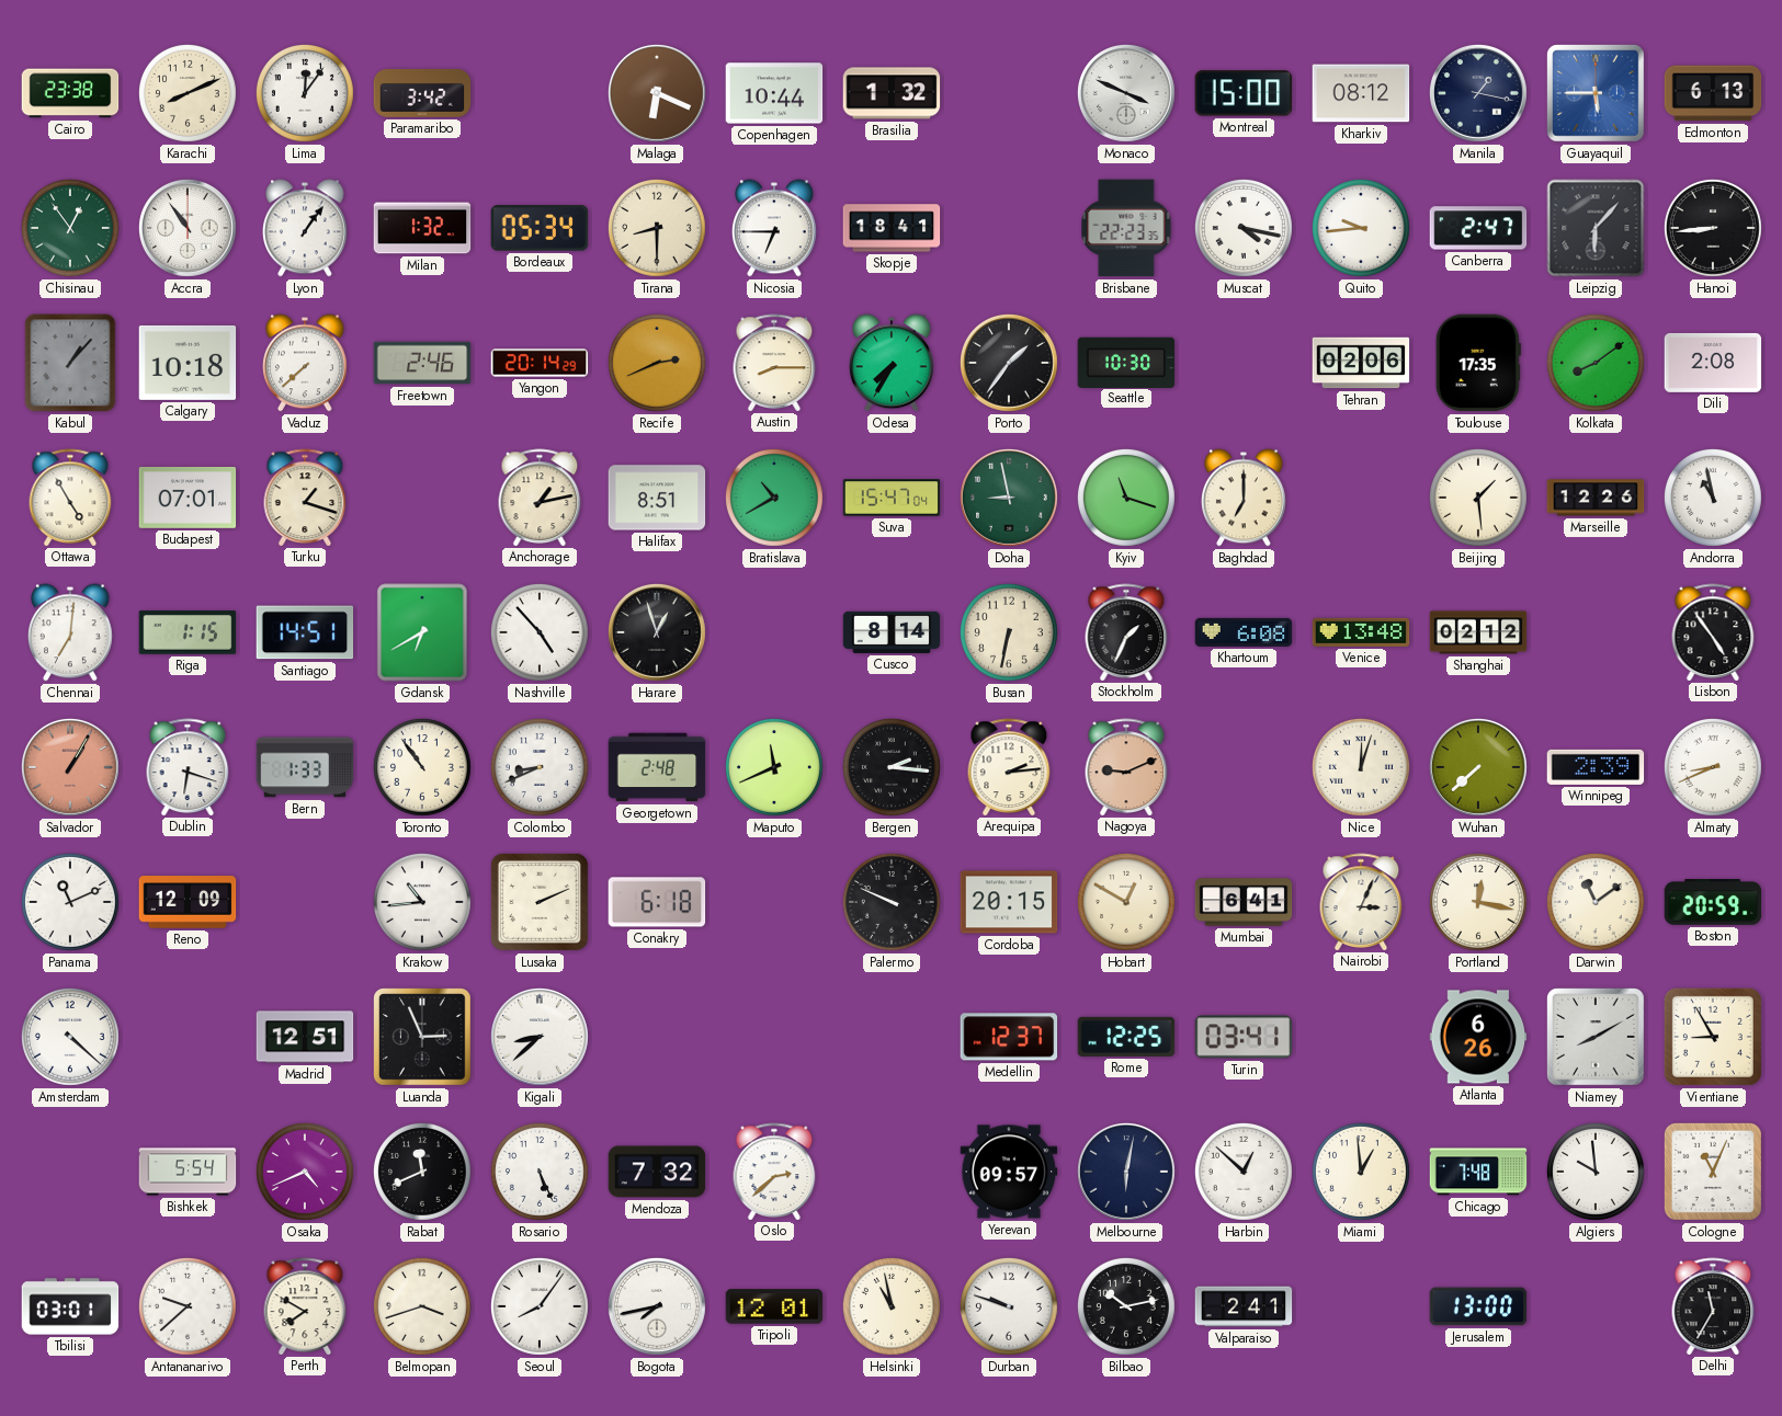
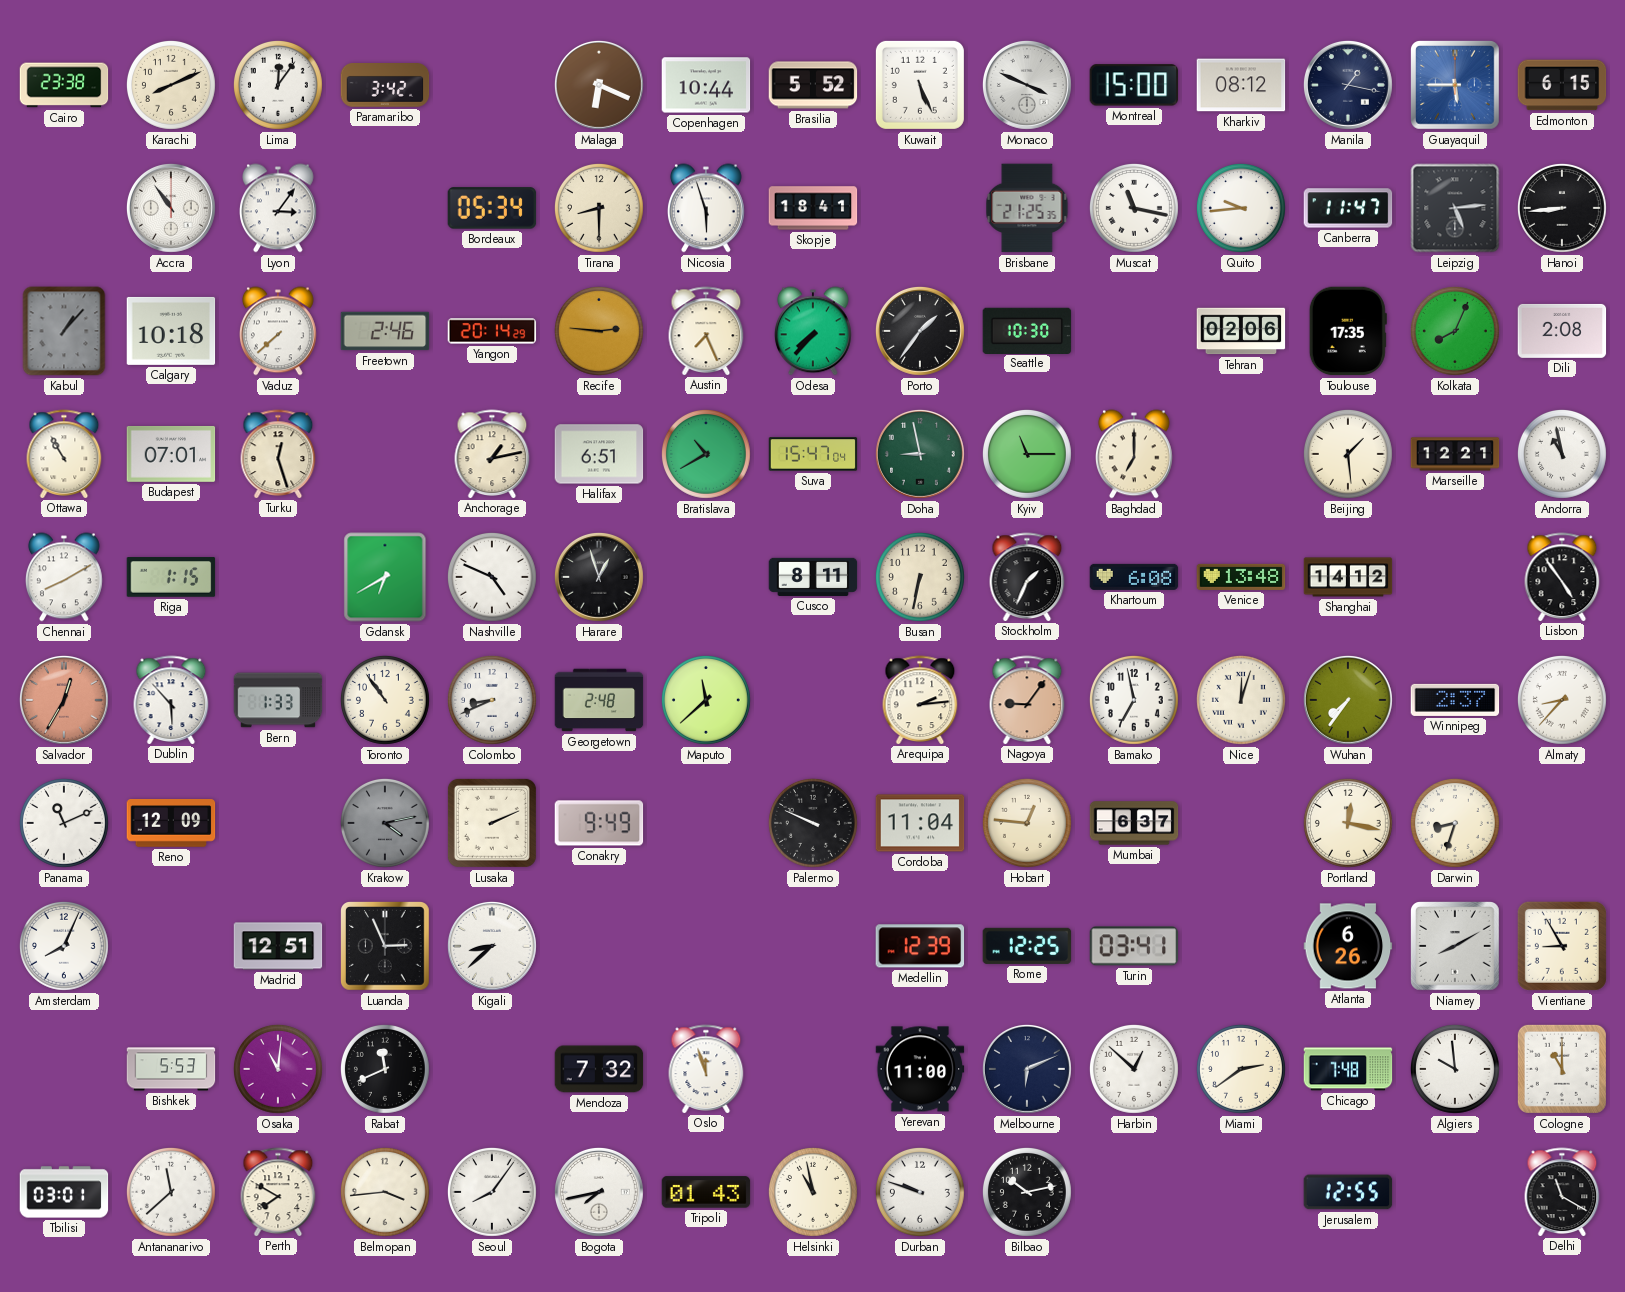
Brasilia: 1:32 -> 5:52
Kuwait: none -> 5:26
Edmonton: 6:13 -> 6:15
Chisinau: 12:54 -> none
Lyon: 1:06 -> 3:06
Milan: 1:32 -> none
Nicosia: 6:45 -> 5:57
Brisbane: 22:23 -> 21:25
Muscat: 4:17 -> 11:17
Canberra: 2:47 -> 11:47
Leipzig: 6:07 -> 5:14
Recife: 2:41 -> 2:46
Austin: 8:15 -> 7:26
Odesa: 7:35 -> 7:37
Kolkata: 8:09 -> 8:04
Ottawa: 4:55 -> 10:55
Turku: 1:18 -> 12:27
Halifax: 8:51 -> 6:51
Kyiv: 11:18 -> 11:15
Marseille: 12:26 -> 12:21
Chennai: 7:01 -> 8:10
Santiago: 14:51 -> none
Nashville: 4:53 -> 4:49
Cusco: 8:14 -> 8:11
Shanghai: 02:12 -> 14:12
Salvador: 1:05 -> 12:35
Dublin: 6:18 -> 5:53
Maputo: 11:41 -> 11:38
Bergen: 2:16 -> none
Nagoya: 9:11 -> 9:06
Bamako: none -> 6:58
Wuhan: 7:38 -> 7:36
Winnipeg: 2:39 -> 2:37
Almaty: 8:41 -> 8:37
Krakow: 10:44 -> 4:13
Krakow dial: white -> grey
Conakry: 6:18 -> 9:49
Cordoba: 20:15 -> 11:04
Hobart: 12:50 -> 12:46
Mumbai: 6:41 -> 6:37
Nairobi: 3:04 -> none
Darwin: 11:09 -> 8:33
Boston: 20:59 -> none
Amsterdam: 4:22 -> 8:04
Medellin: 12:37 -> 12:39
Bishkek: 5:54 -> 5:53
Osaka: 4:41 -> 11:01
Rosario: 5:26 -> none
Oslo: 2:38 -> 11:57
Yerevan: 09:57 -> 11:00
Melbourne: 6:02 -> 6:11
Miami: 12:59 -> 2:39
Cologne: 11:04 -> 11:00
Antananarivo: 9:38 -> 11:38
Belmopan: 3:42 -> 3:44
Tripoli: 12:01 -> 01:43
Valparaiso: 2:41 -> none
Jerusalem: 13:00 -> 12:55
Delhi: 11:35 -> 11:20
